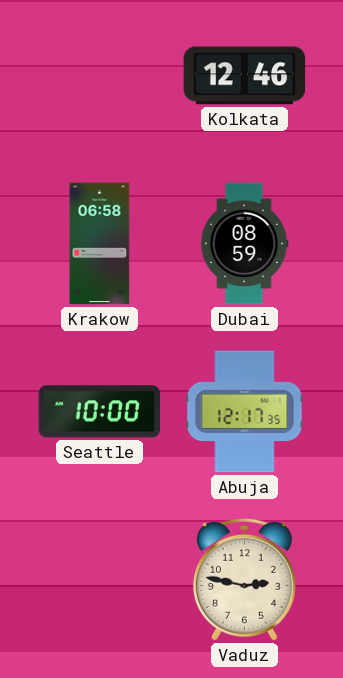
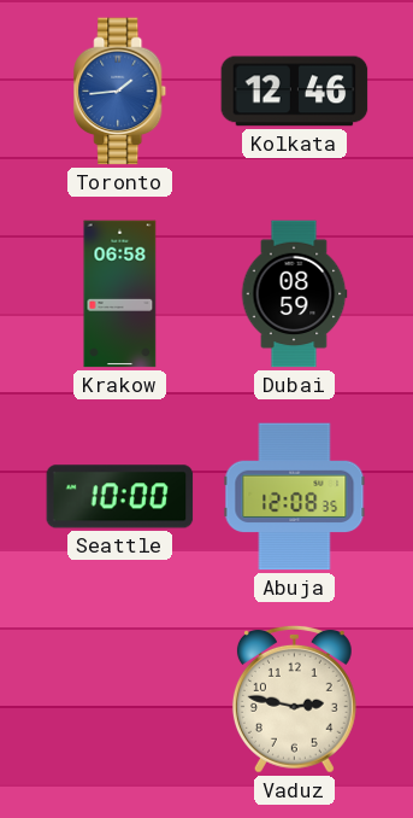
Toronto: none -> 1:44
Abuja: 12:17 -> 12:08
